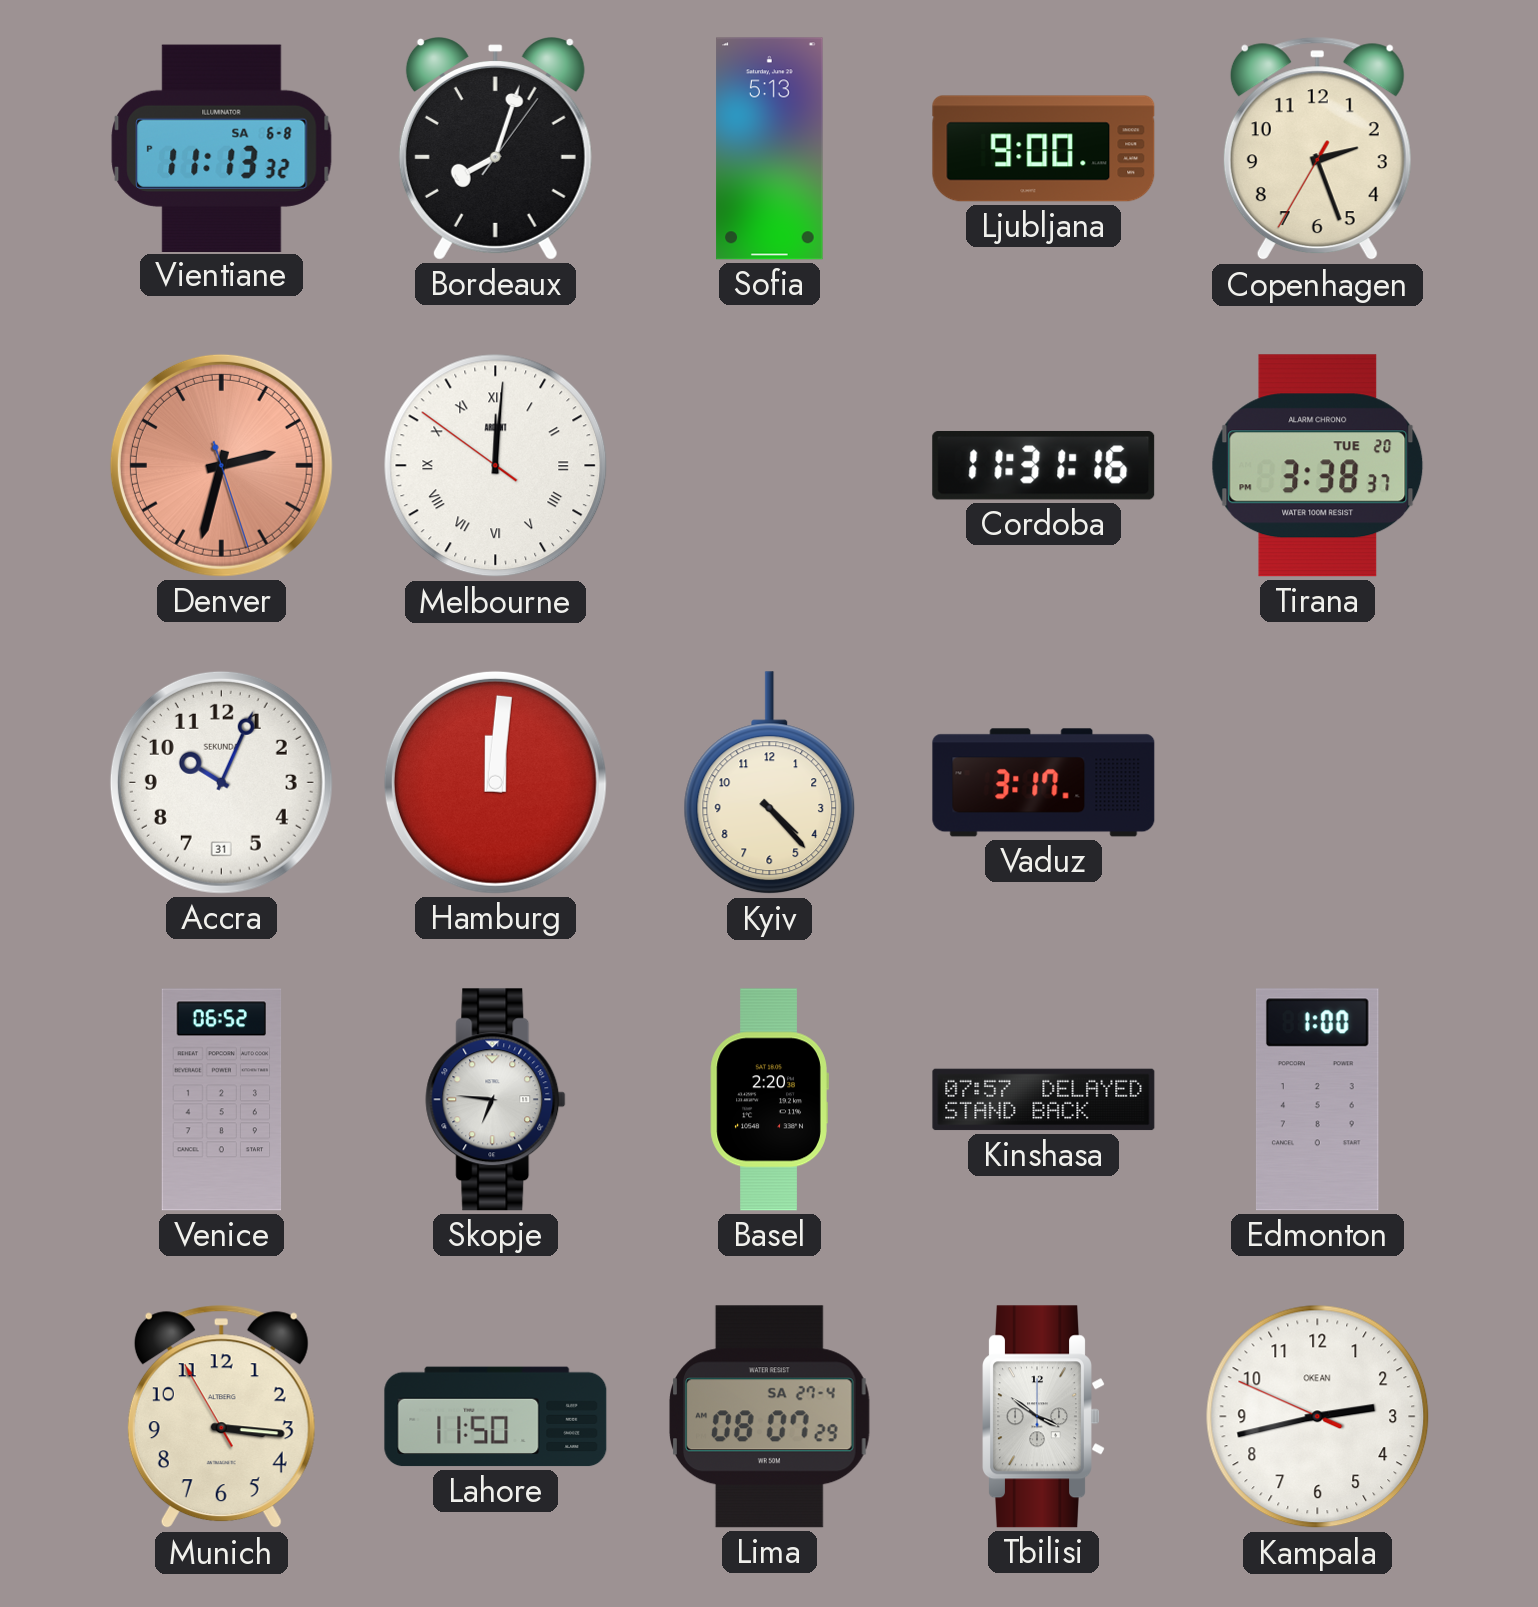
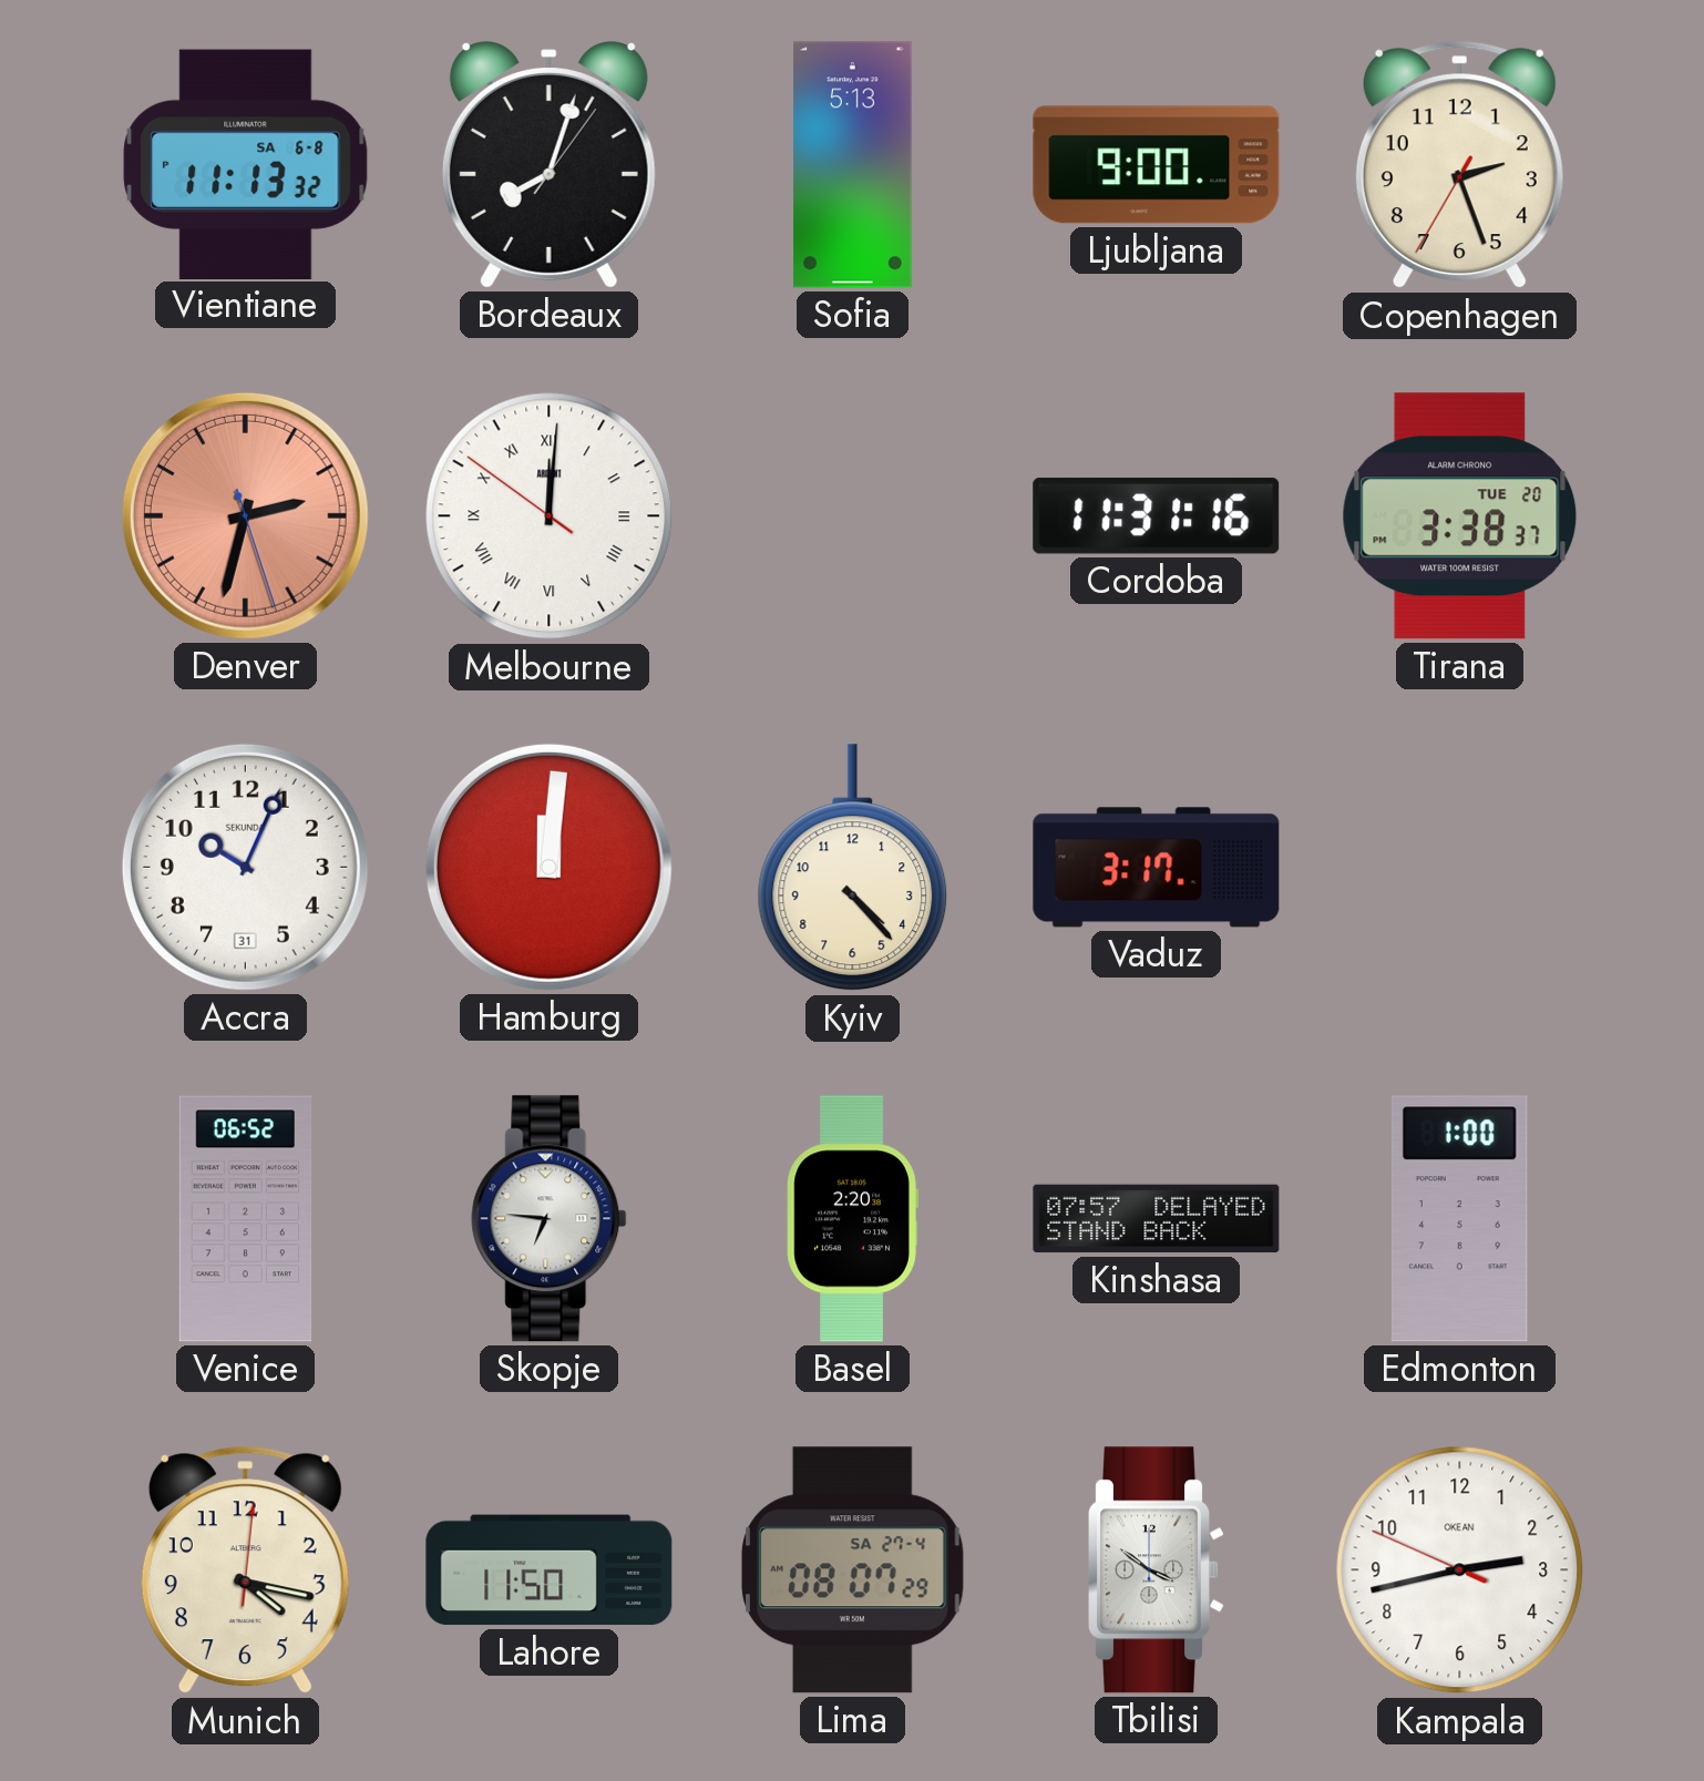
Munich: 3:15 -> 4:17
